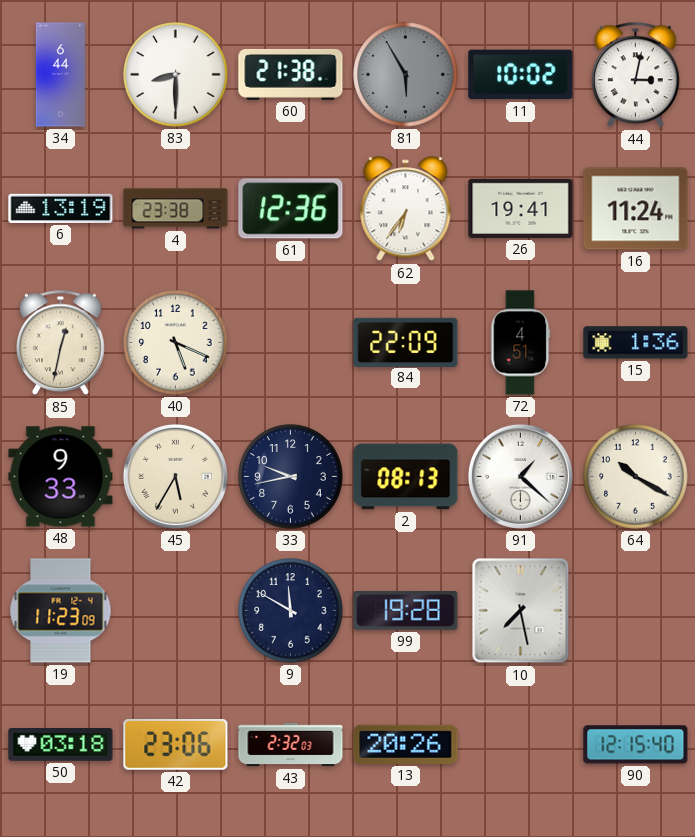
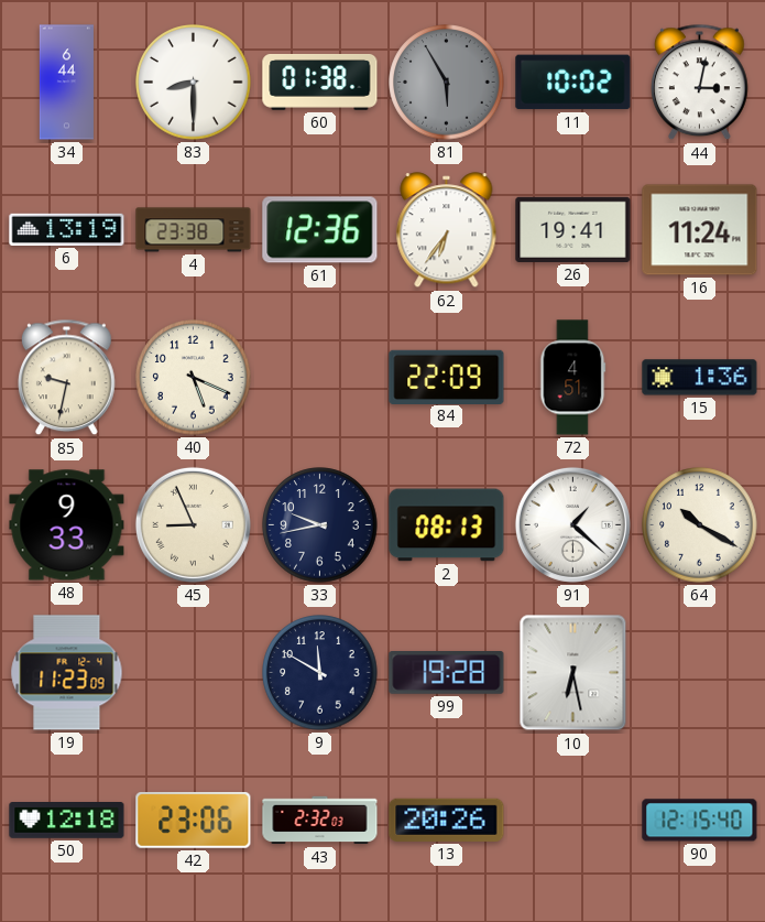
60: 21:38 -> 01:38
85: 12:32 -> 9:32
45: 5:35 -> 8:56
10: 7:28 -> 6:28
50: 03:18 -> 12:18
